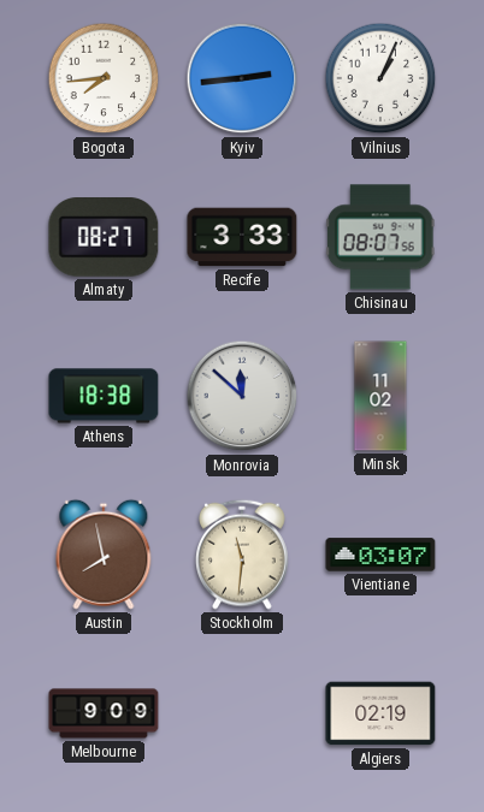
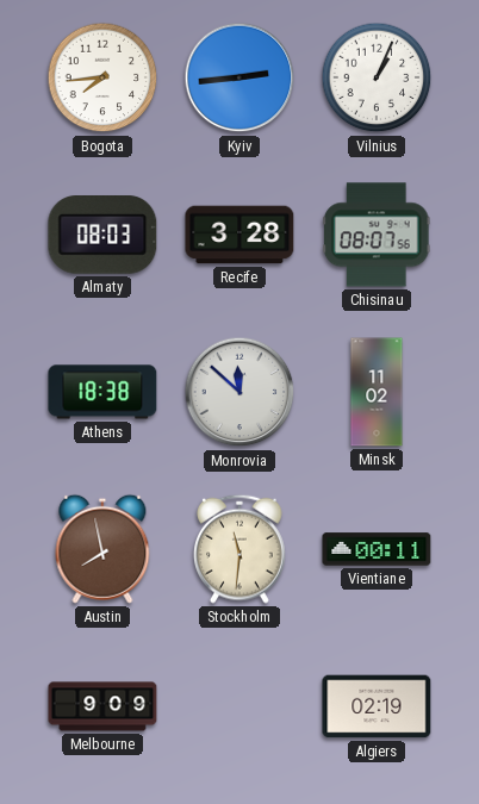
Almaty: 08:27 -> 08:03
Recife: 3:33 -> 3:28
Vientiane: 03:07 -> 00:11
